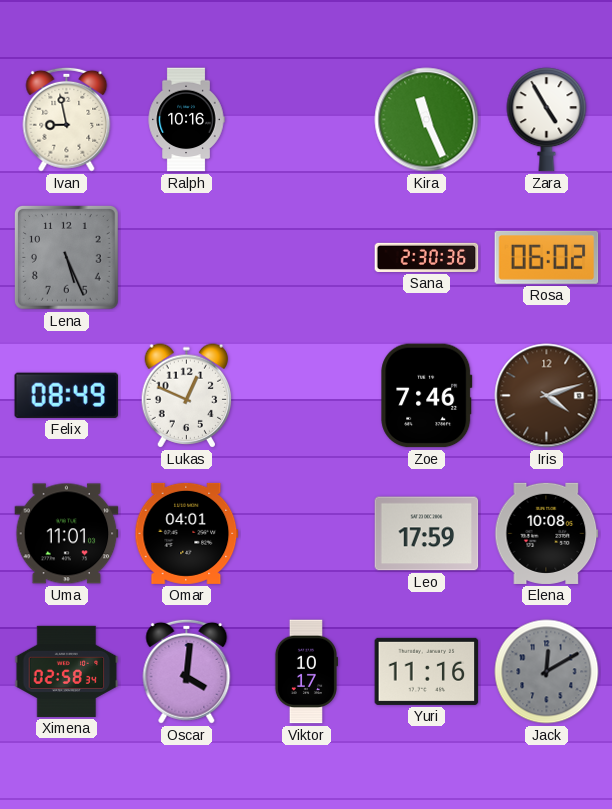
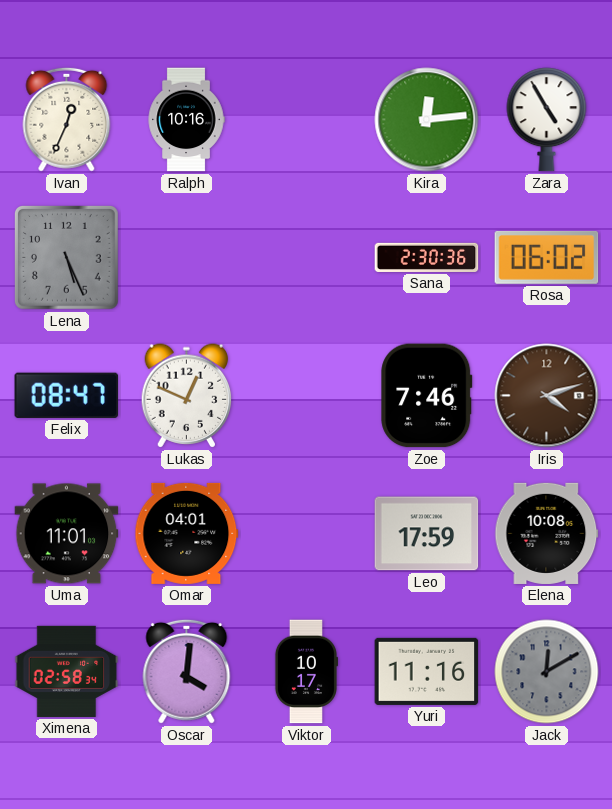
Ivan: 8:58 -> 12:34
Kira: 11:26 -> 12:14
Felix: 08:49 -> 08:47
